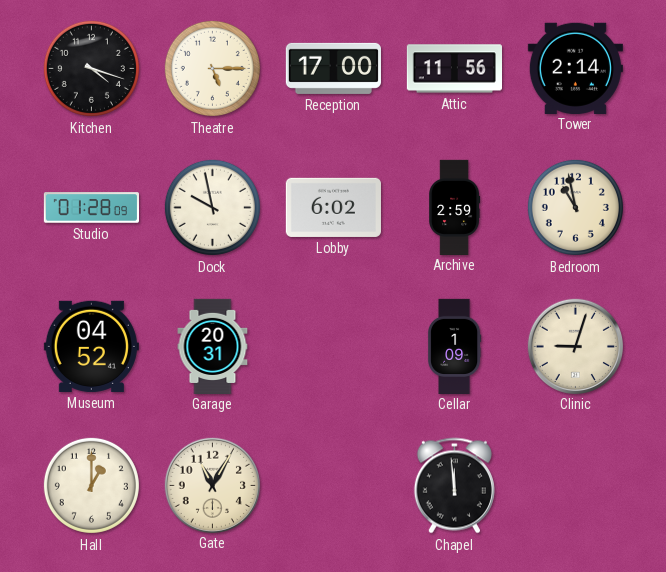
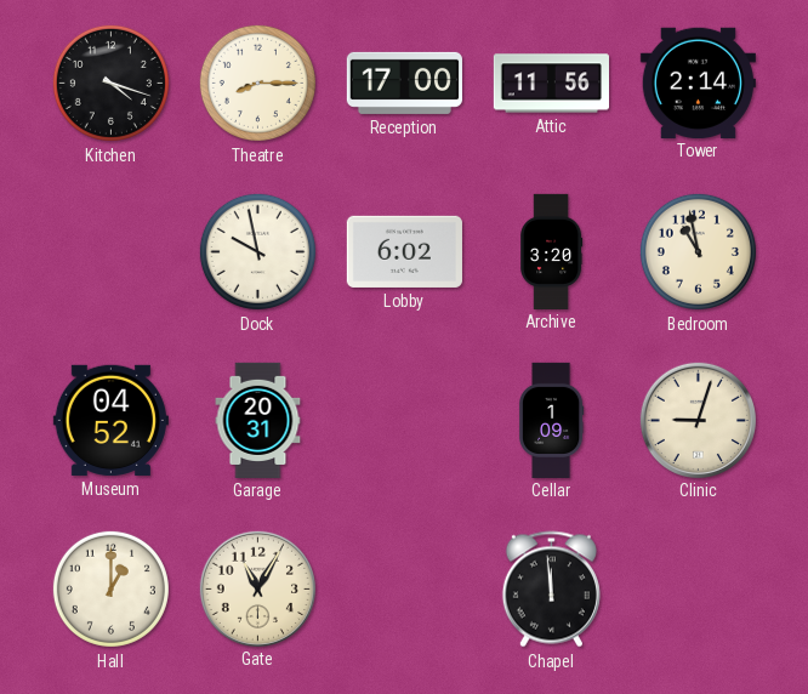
Theatre: 5:15 -> 8:15
Studio: 01:28 -> none
Archive: 2:59 -> 3:20
